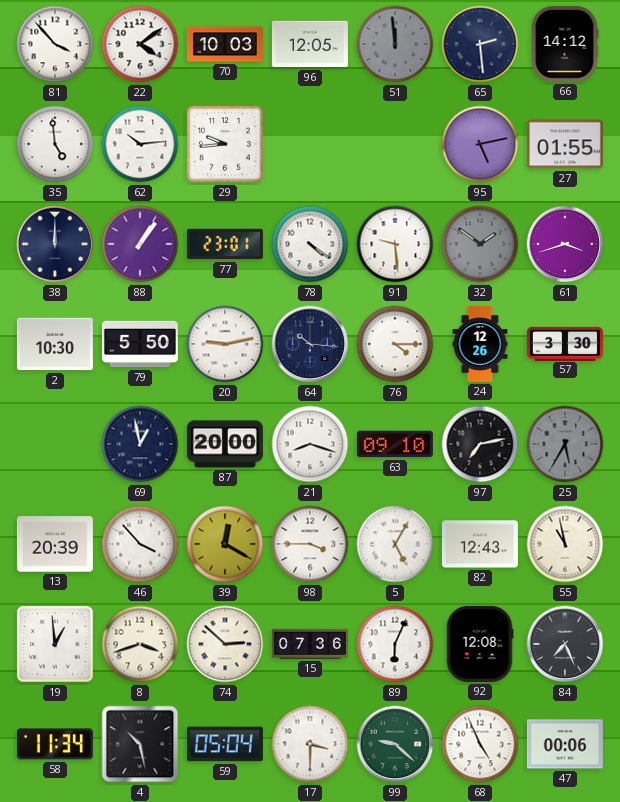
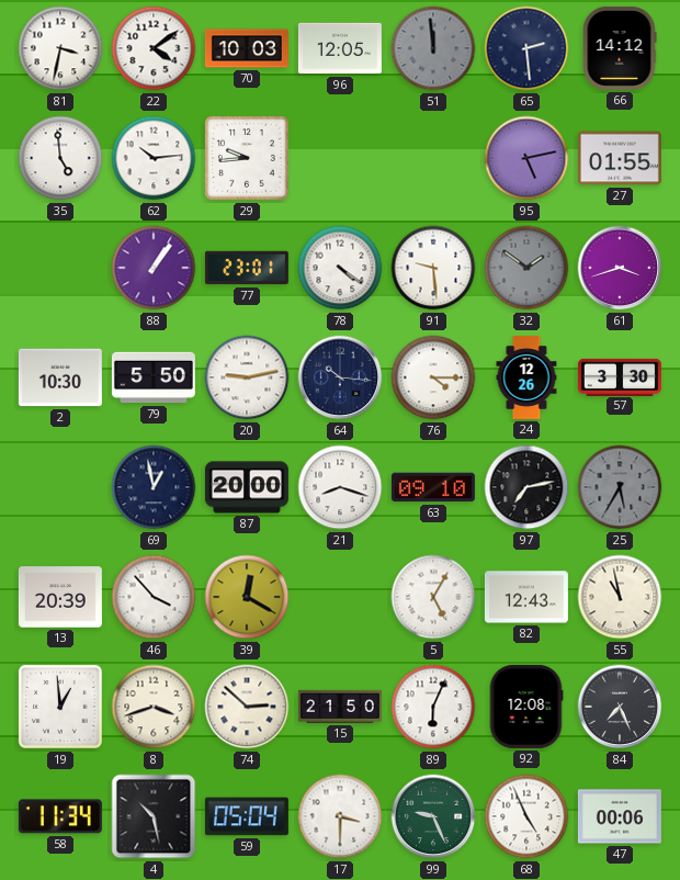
81: 3:53 -> 3:32
38: 12:00 -> none
98: 3:45 -> none
15: 07:36 -> 21:50
99: 9:22 -> 9:26
